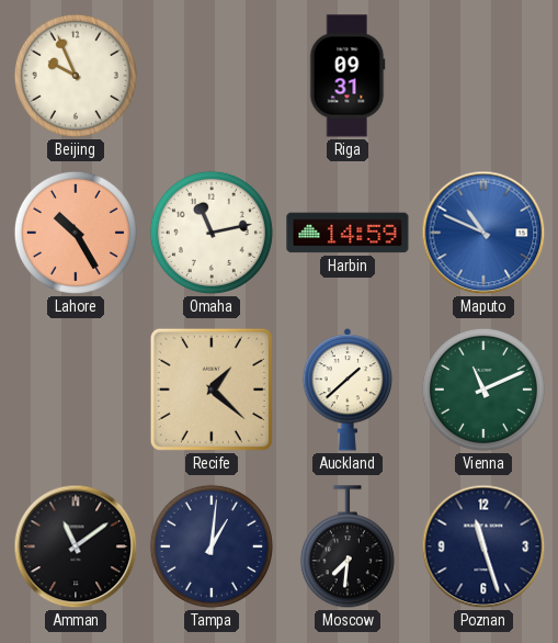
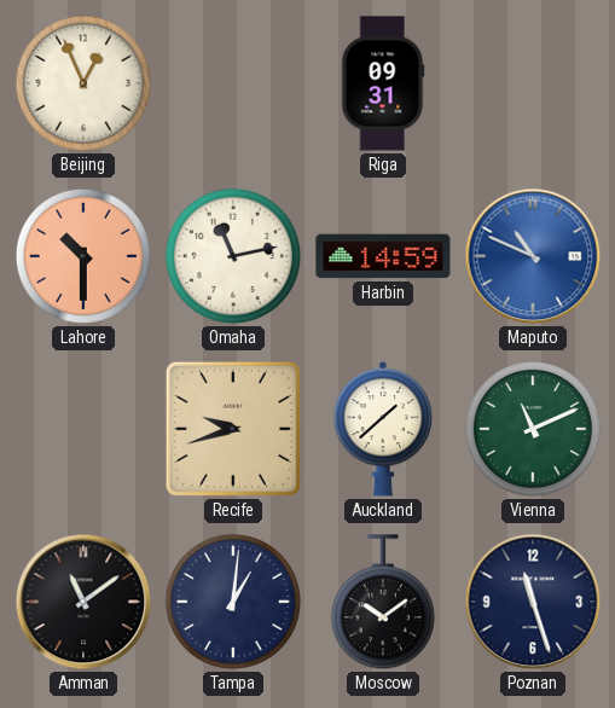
Beijing: 9:56 -> 12:56
Lahore: 10:25 -> 10:30
Recife: 1:22 -> 9:42
Moscow: 7:31 -> 10:09
